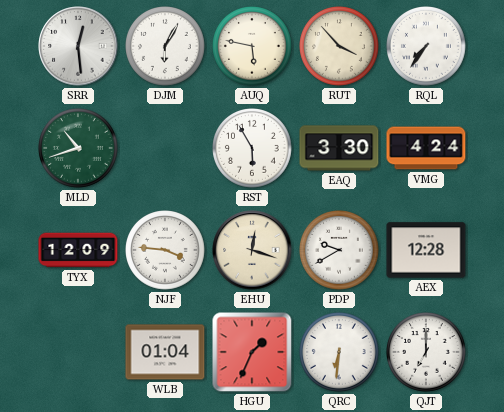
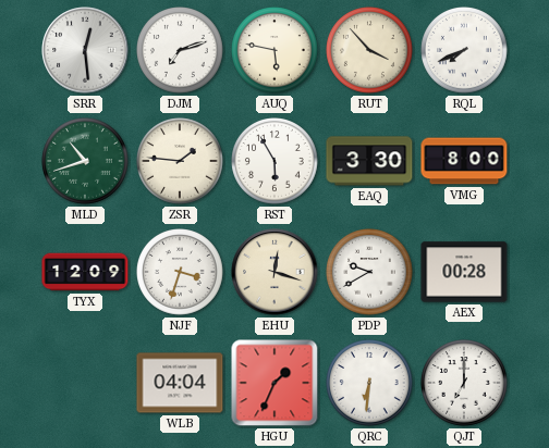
DJM: 6:05 -> 7:12
RQL: 7:36 -> 7:41
ZSR: none -> 1:46
VMG: 4:24 -> 8:00
NJF: 3:46 -> 3:33
AEX: 12:28 -> 00:28
WLB: 01:04 -> 04:04
